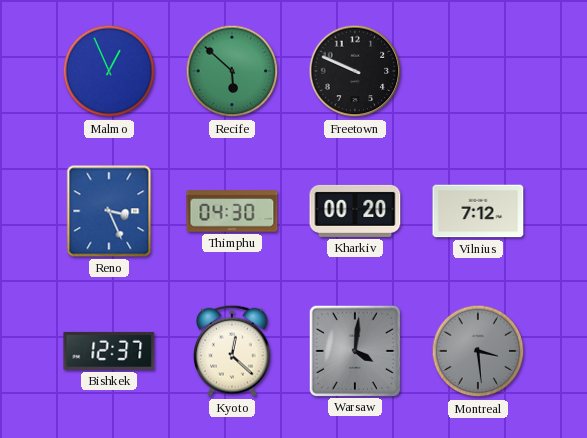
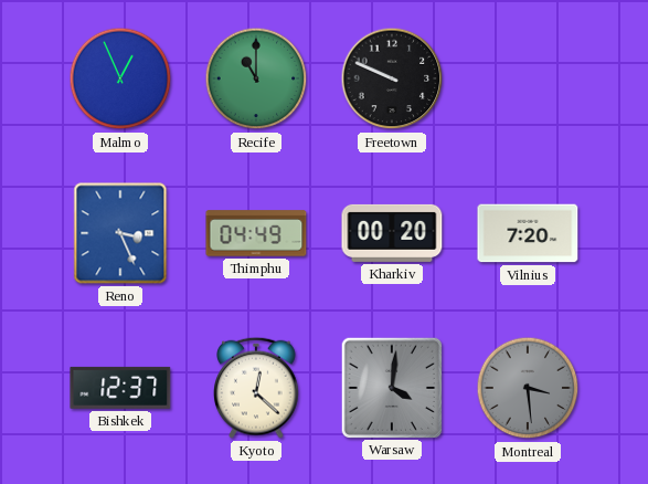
Recife: 5:52 -> 11:00
Thimphu: 04:30 -> 04:49
Vilnius: 7:12 -> 7:20
